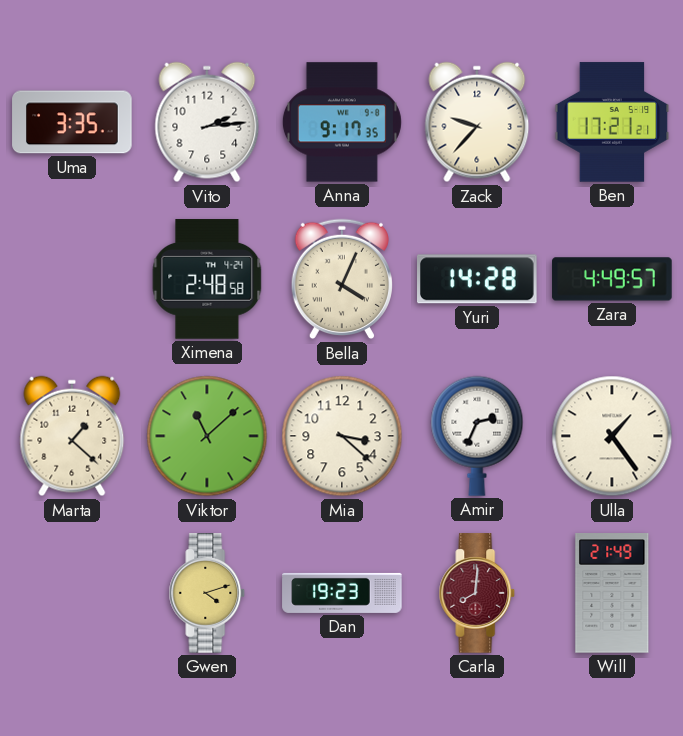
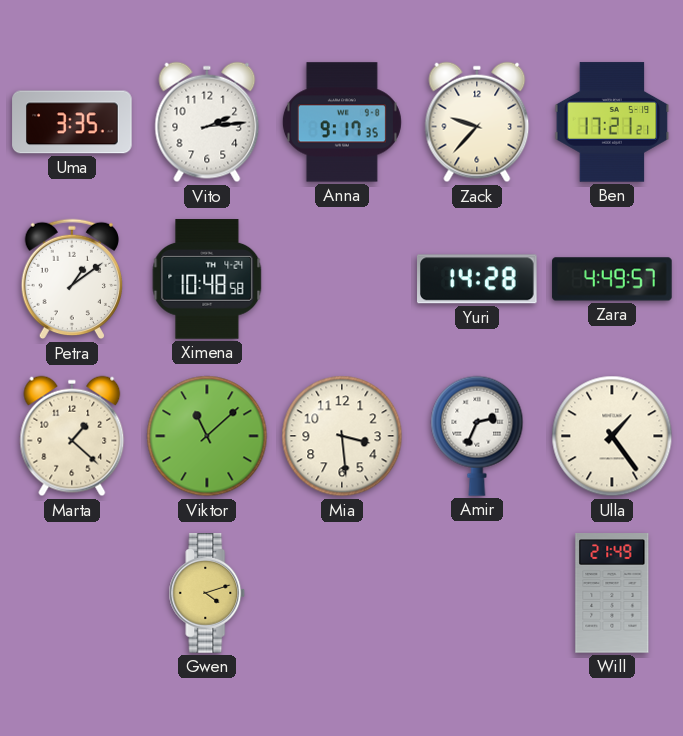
Petra: none -> 1:09
Ximena: 2:48 -> 10:48
Bella: 4:04 -> none
Mia: 3:22 -> 3:29
Dan: 19:23 -> none
Carla: 8:01 -> none
